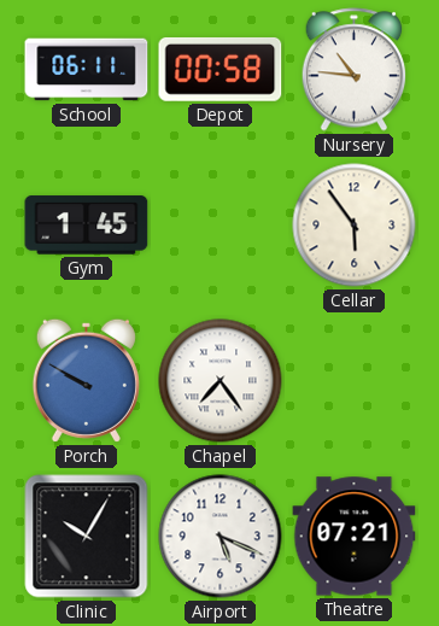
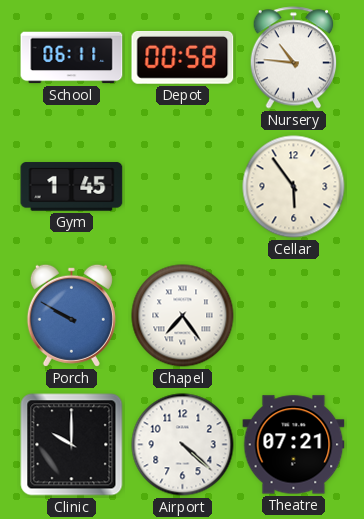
Clinic: 10:05 -> 10:00
Airport: 5:19 -> 4:22
